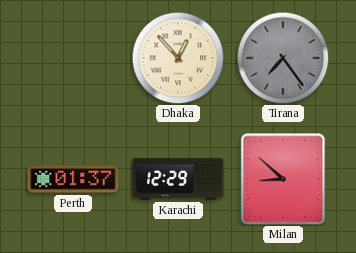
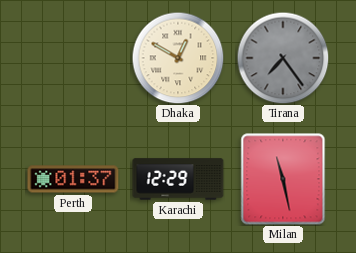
Dhaka: 12:53 -> 12:50
Milan: 8:52 -> 11:28
